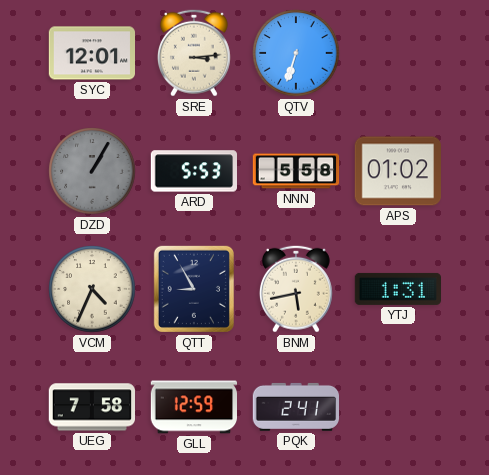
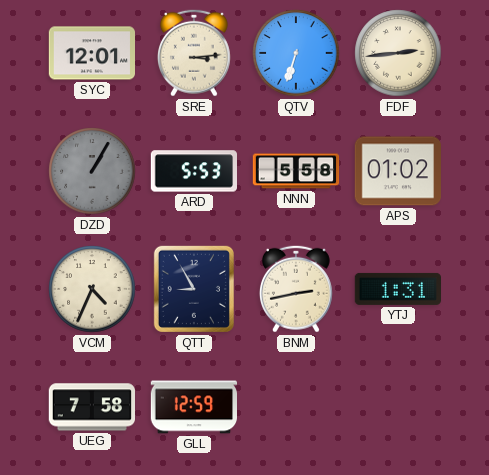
FDF: none -> 2:44
BNM: 5:43 -> 2:43
PQK: 2:41 -> none
